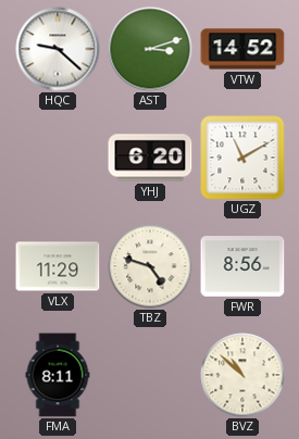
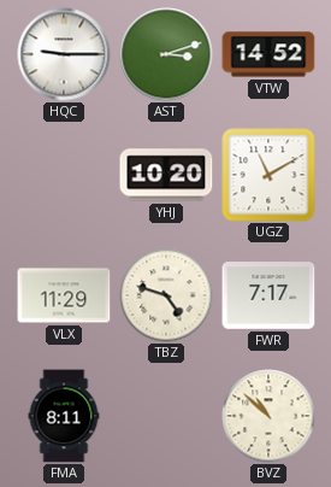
HQC: 9:22 -> 9:15
YHJ: 6:20 -> 10:20
FWR: 8:56 -> 7:17
